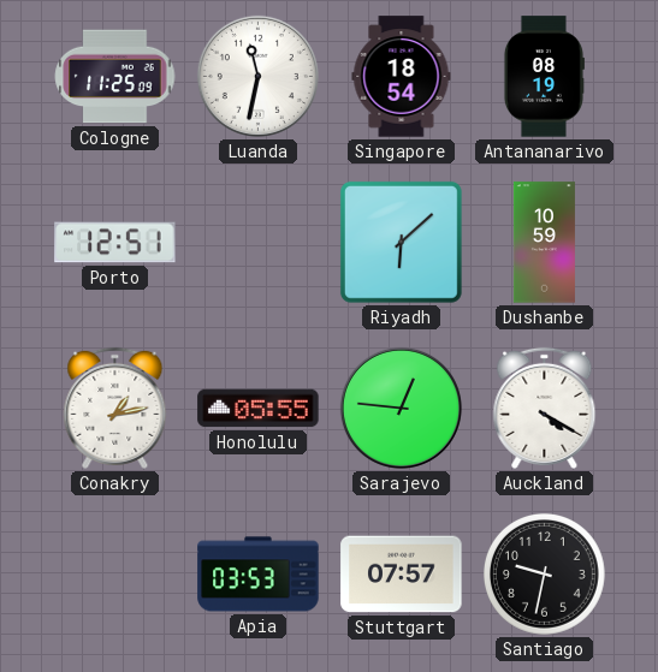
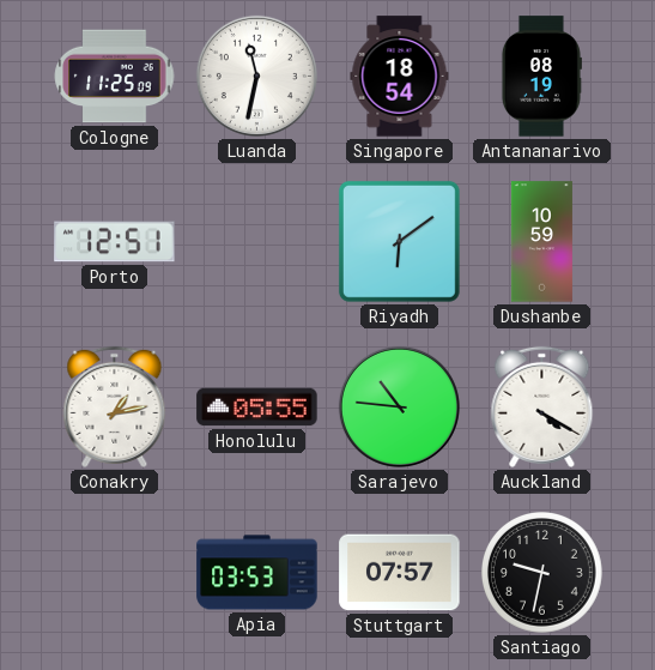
Riyadh: 6:08 -> 6:09
Sarajevo: 12:46 -> 10:46
